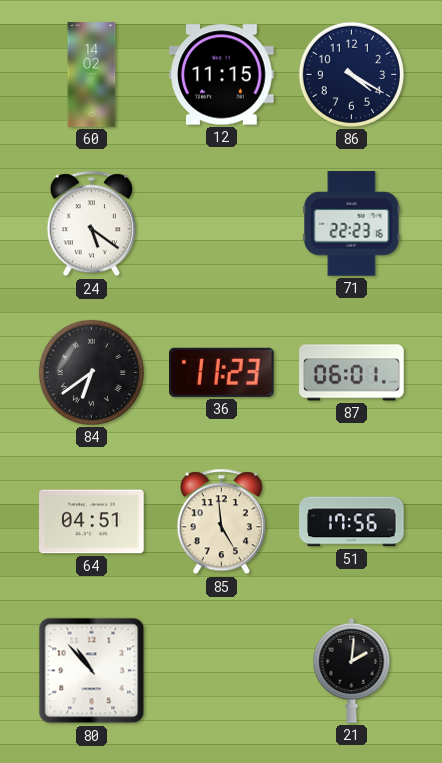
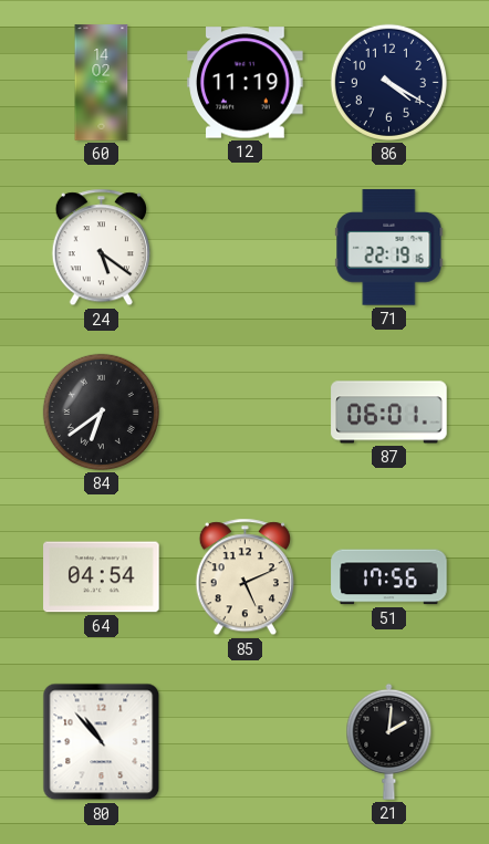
12: 11:15 -> 11:19
71: 22:23 -> 22:19
36: 11:23 -> none
64: 04:51 -> 04:54
85: 4:59 -> 5:11
